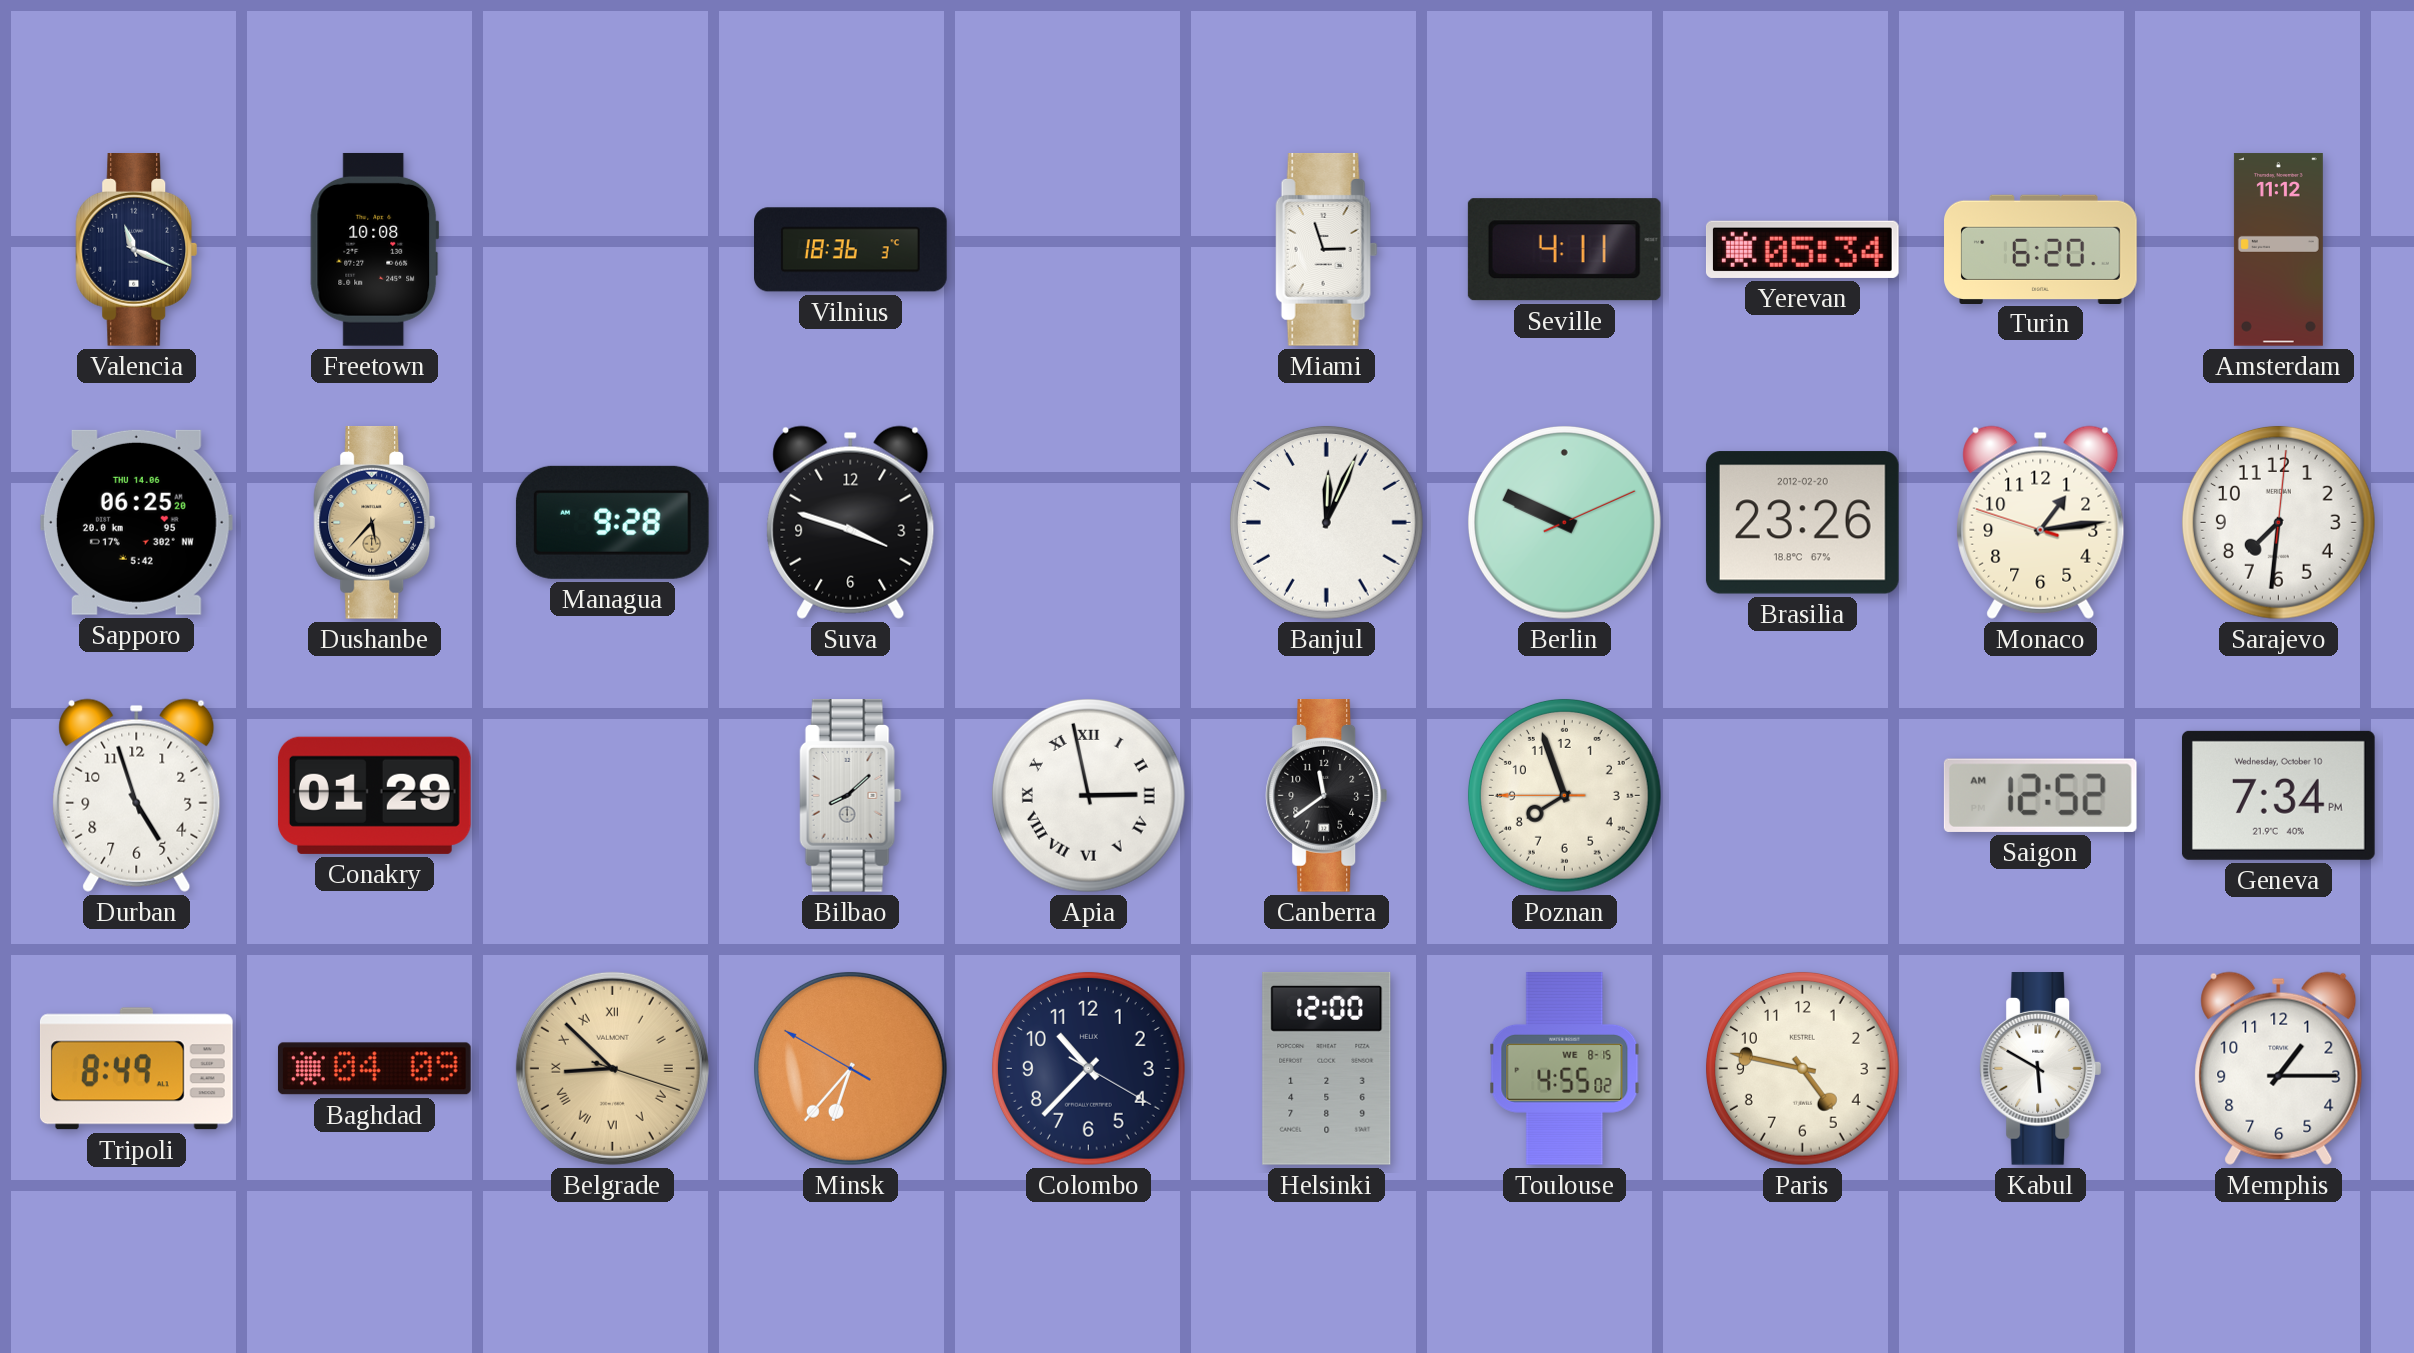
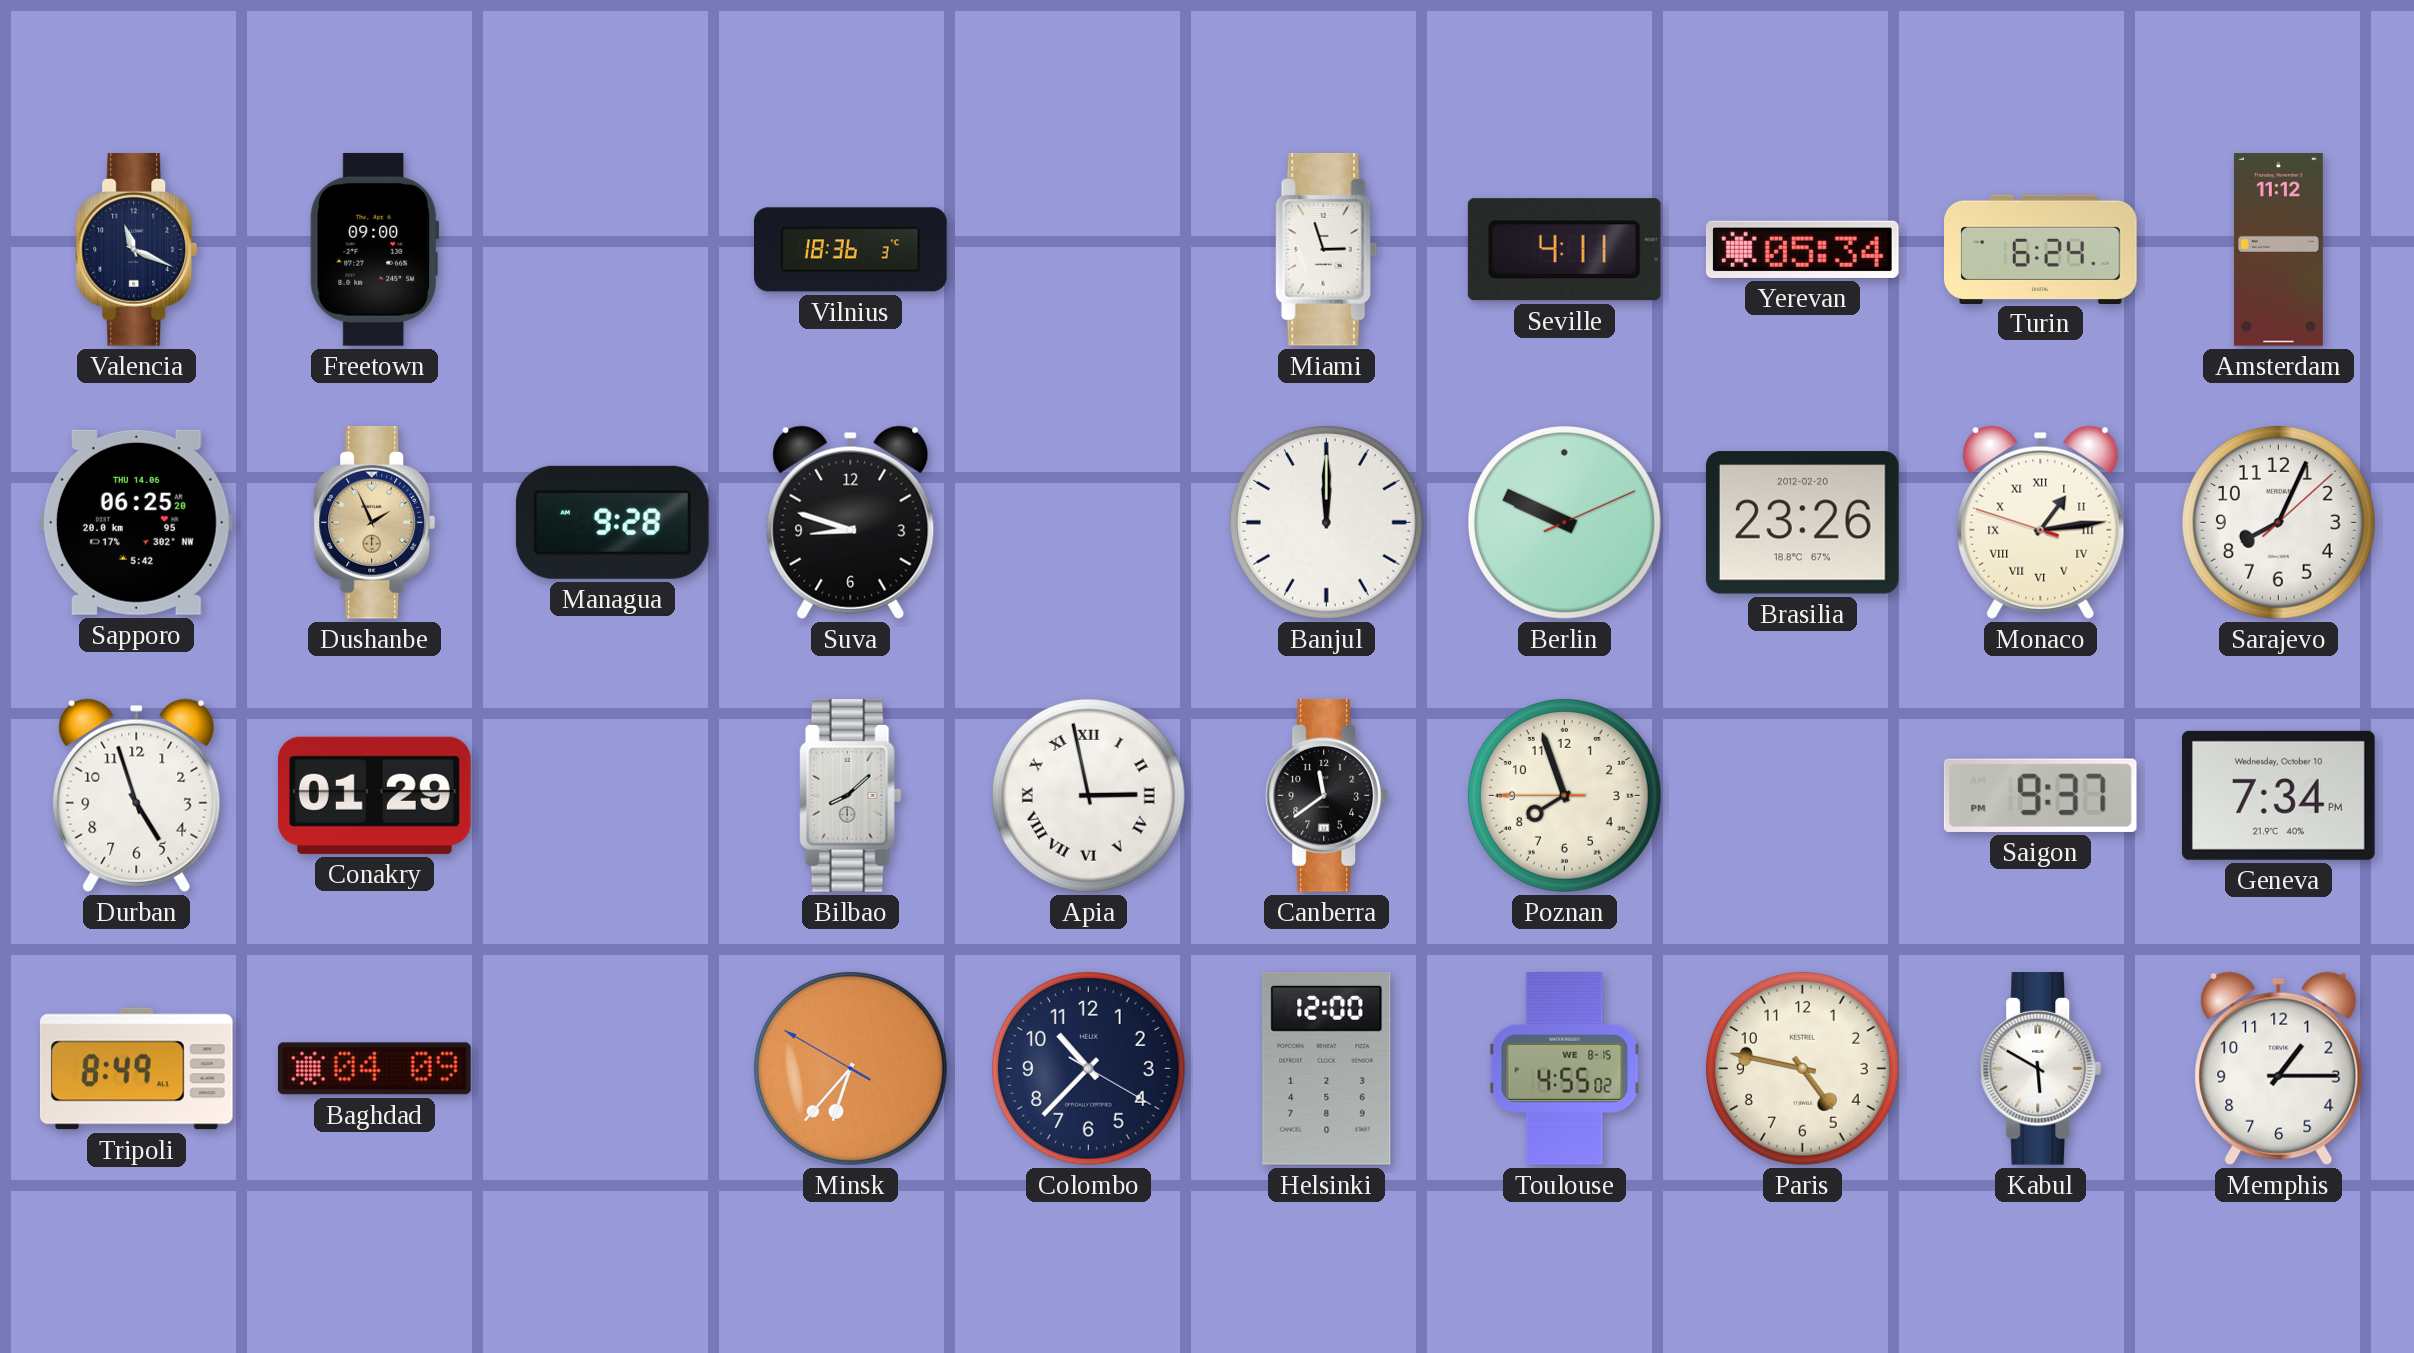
Freetown: 10:08 -> 09:00
Turin: 6:20 -> 6:24
Dushanbe: 5:37 -> 1:56
Suva: 3:48 -> 8:48
Banjul: 12:04 -> 12:00
Monaco numerals: Arabic -> Roman
Sarajevo: 7:31 -> 8:04
Saigon: 12:52 -> 9:37
Belgrade: 8:52 -> none
